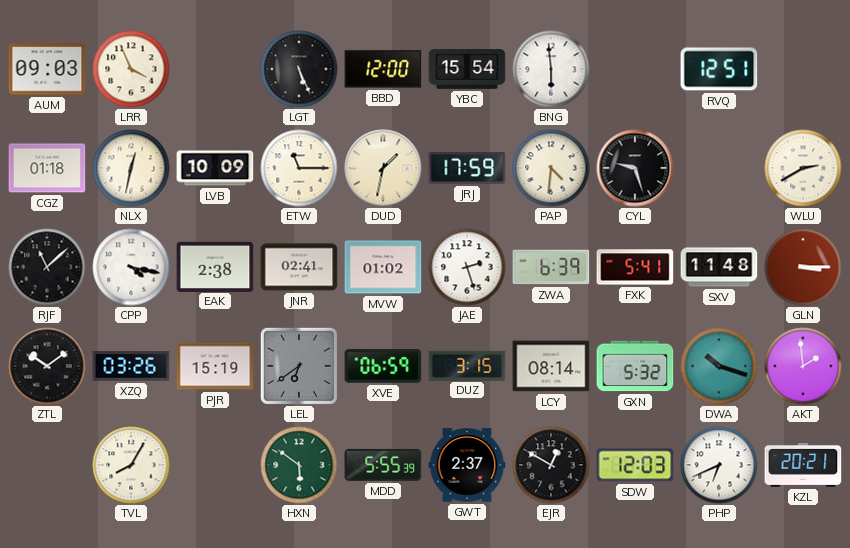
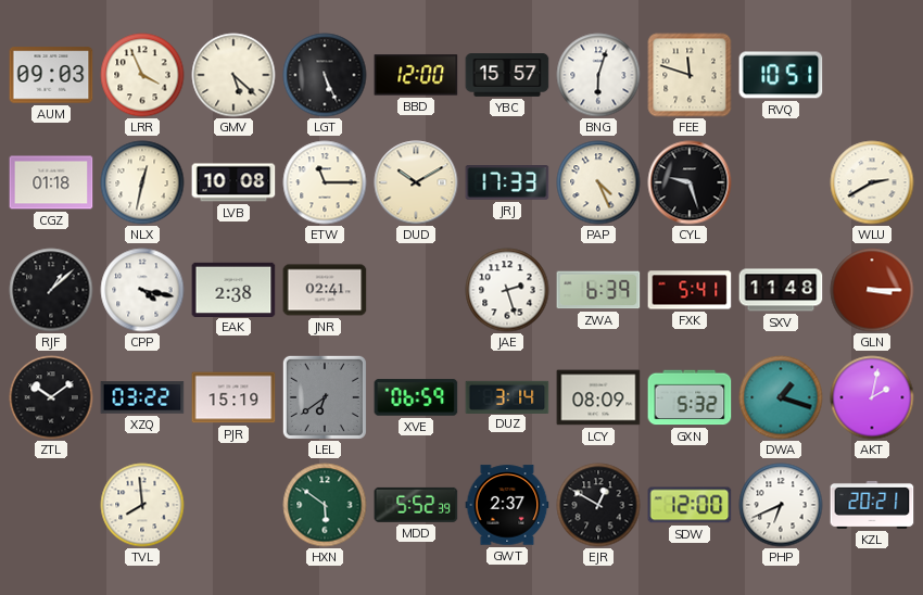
GMV: none -> 5:22
YBC: 15:54 -> 15:57
BNG: 5:59 -> 6:03
FEE: none -> 11:48
RVQ: 12:51 -> 10:51
LVB: 10:09 -> 10:08
DUD: 1:32 -> 10:10
JRJ: 17:59 -> 17:33
PAP: 4:31 -> 4:26
RJF: 11:08 -> 1:08
MVW: 01:02 -> none
XZQ: 03:26 -> 03:22
DUZ: 3:15 -> 3:14
LCY: 08:14 -> 08:09
DWA: 10:18 -> 1:18
AKT: 1:59 -> 2:02
TVL: 8:05 -> 7:59
MDD: 5:55 -> 5:52
SDW: 12:03 -> 12:00
